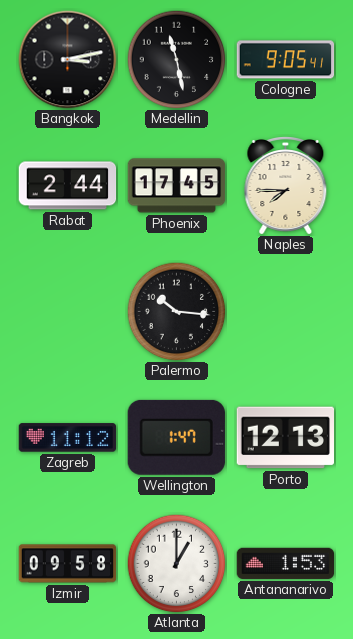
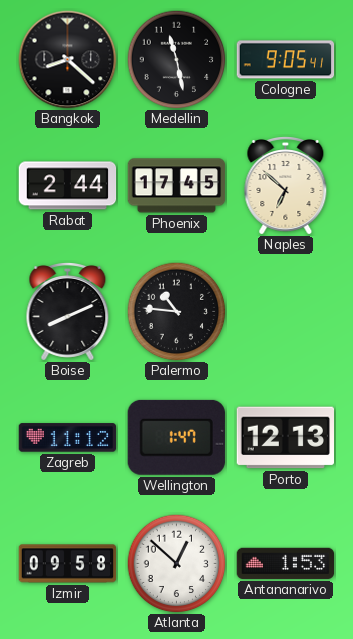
Bangkok: 3:13 -> 8:22
Naples: 7:45 -> 6:52
Boise: none -> 8:11
Palermo: 10:16 -> 10:46
Atlanta: 1:00 -> 12:52
